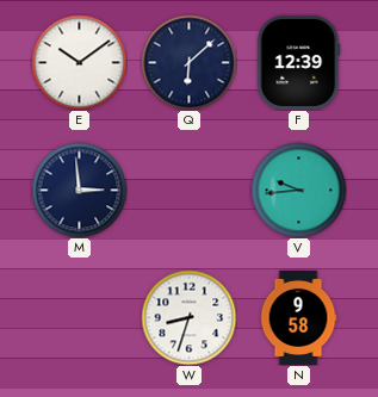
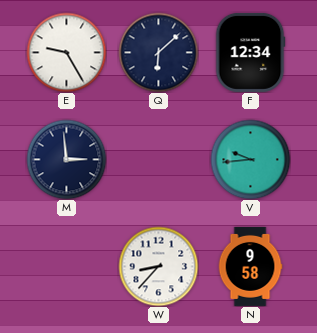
E: 10:09 -> 9:25
F: 12:39 -> 12:34
W: 8:33 -> 8:37
